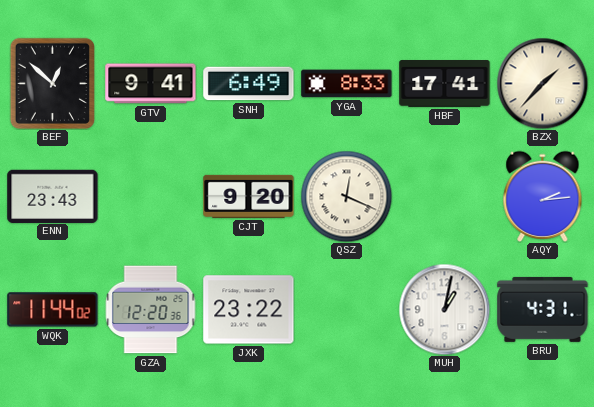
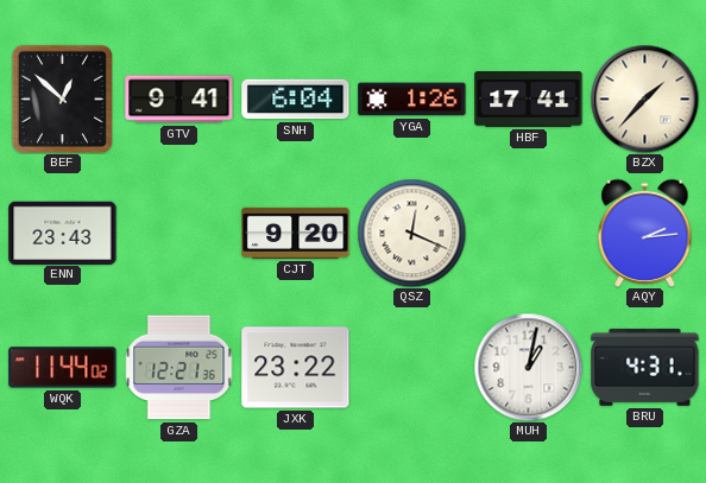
SNH: 6:49 -> 6:04
YGA: 8:33 -> 1:26
GZA: 12:20 -> 12:21
